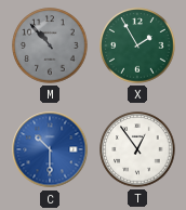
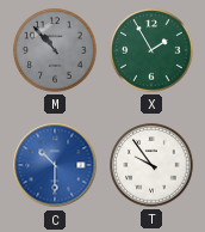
T: 12:54 -> 9:54
